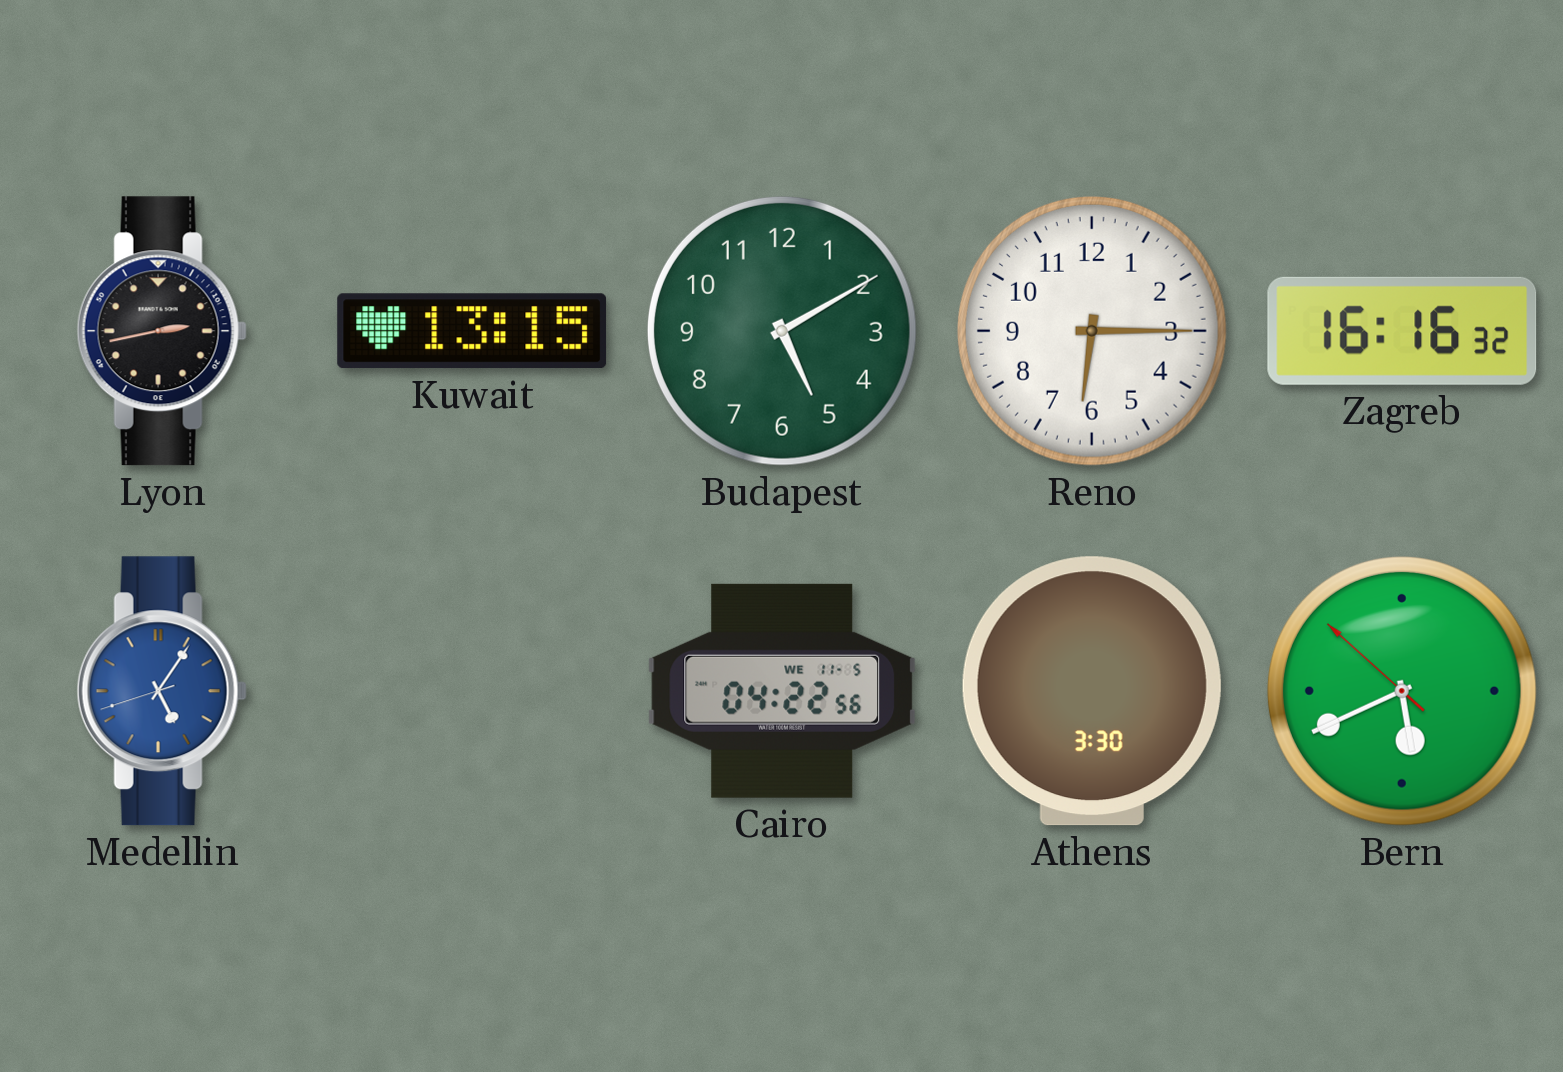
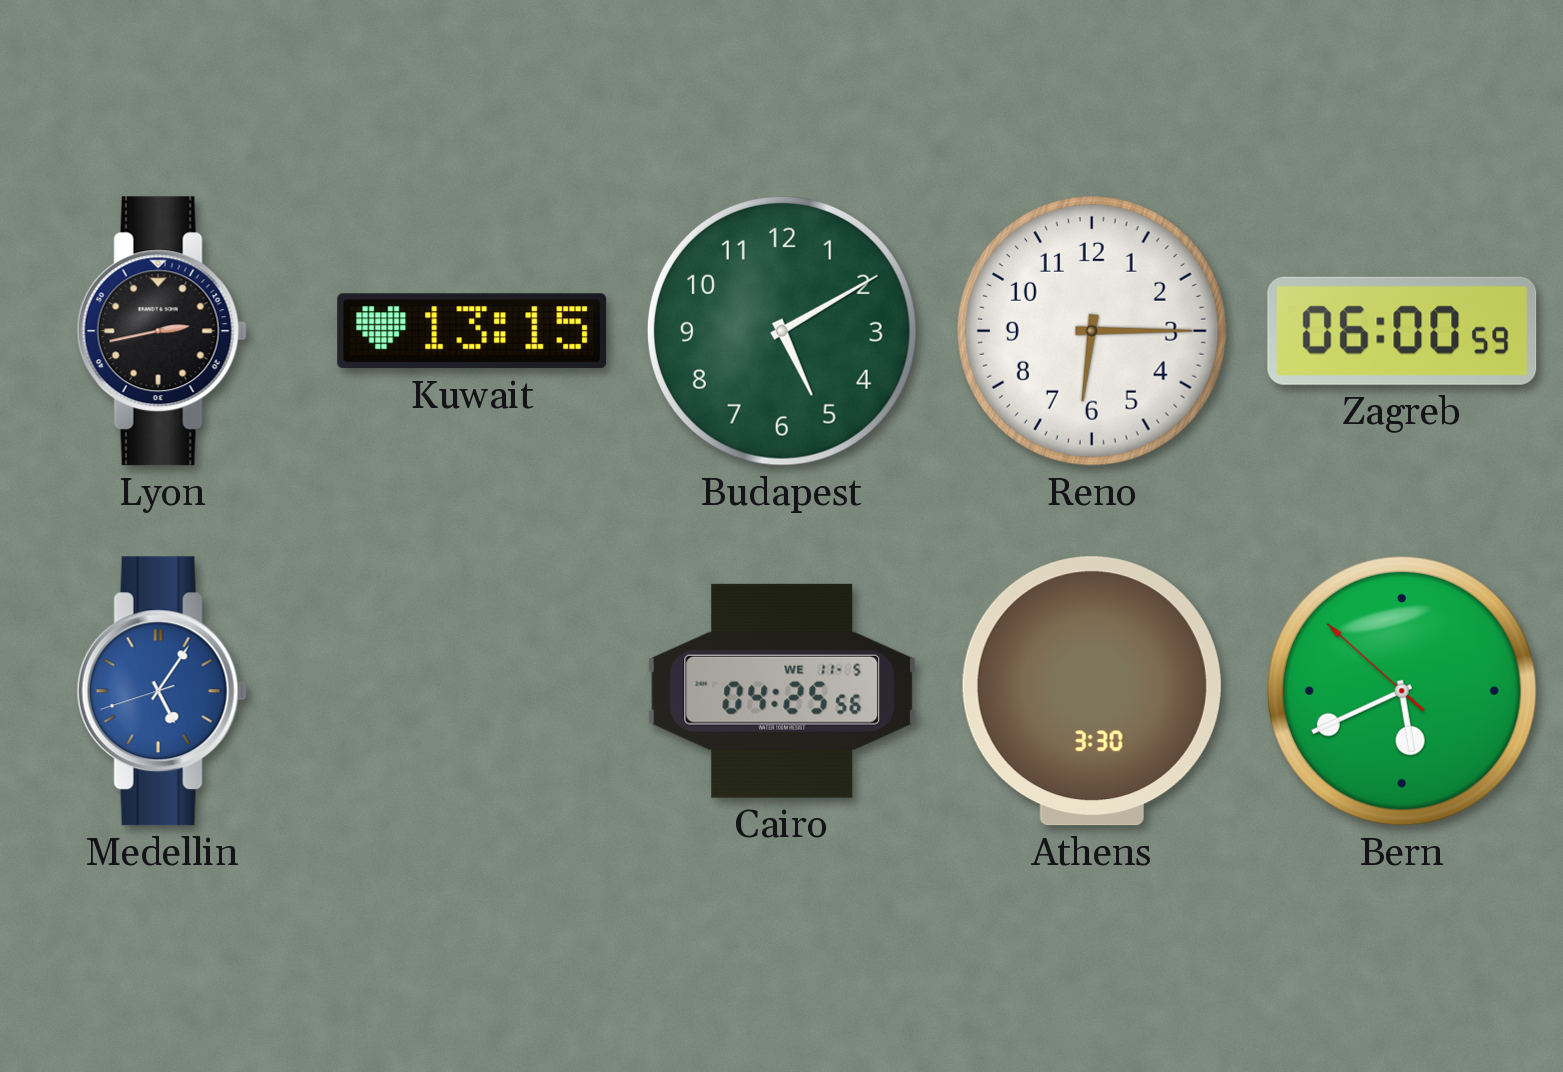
Zagreb: 16:16 -> 06:00
Cairo: 04:22 -> 04:25
